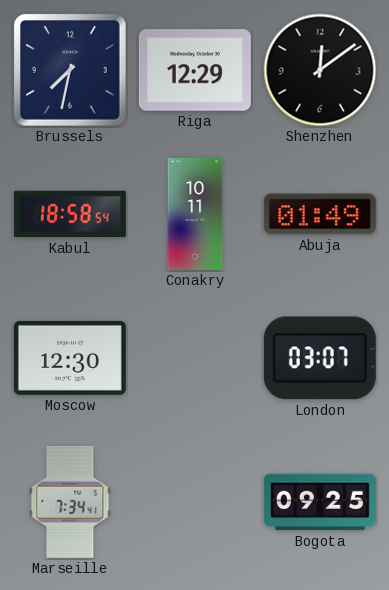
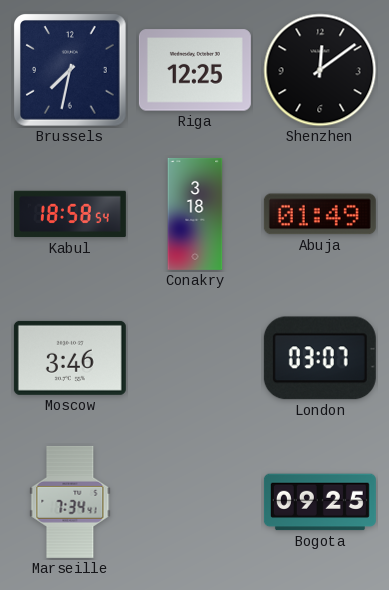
Riga: 12:29 -> 12:25
Conakry: 10:11 -> 3:18
Moscow: 12:30 -> 3:46
